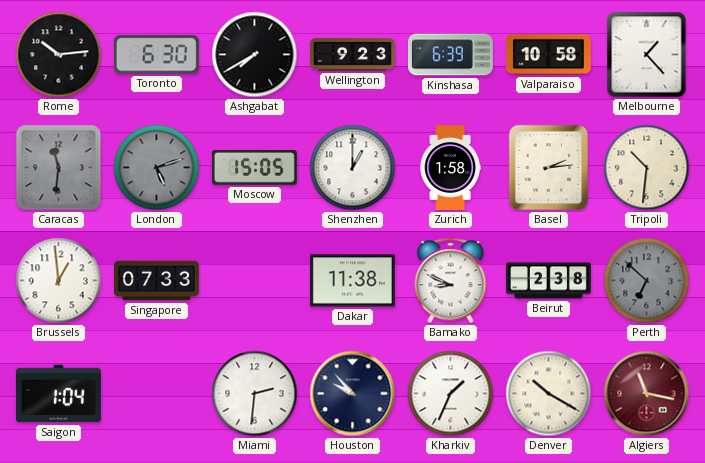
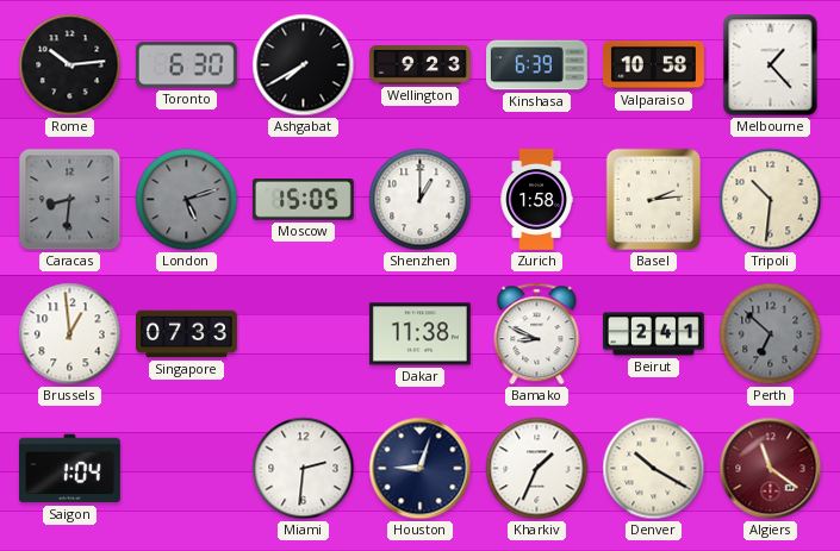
Caracas: 11:31 -> 8:31
Beirut: 2:38 -> 2:41
Houston: 9:53 -> 9:03
Algiers: 11:17 -> 11:21
